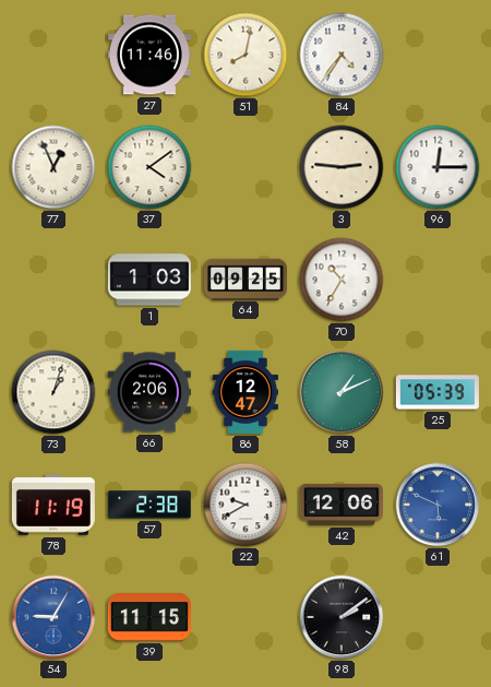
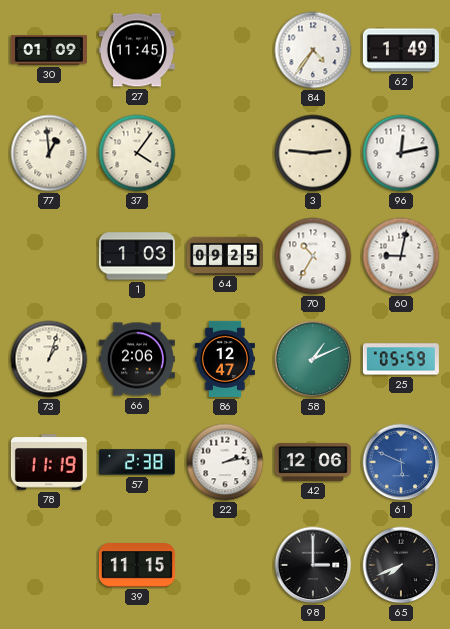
30: none -> 01:09
27: 11:46 -> 11:45
51: 8:02 -> none
62: none -> 1:49
77: 12:56 -> 12:59
37: 4:09 -> 4:06
96: 12:15 -> 12:13
60: none -> 9:02
25: 05:39 -> 05:59
22: 9:40 -> 2:13
54: 9:05 -> none
98: 2:09 -> 3:00
65: none -> 7:41
